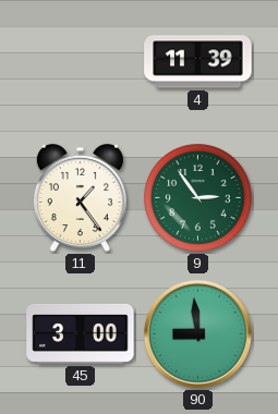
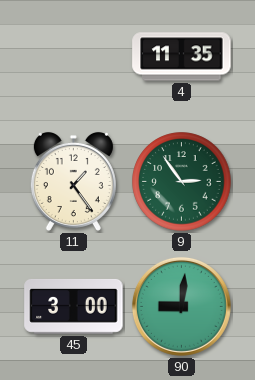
4: 11:39 -> 11:35
90: 8:59 -> 9:01
